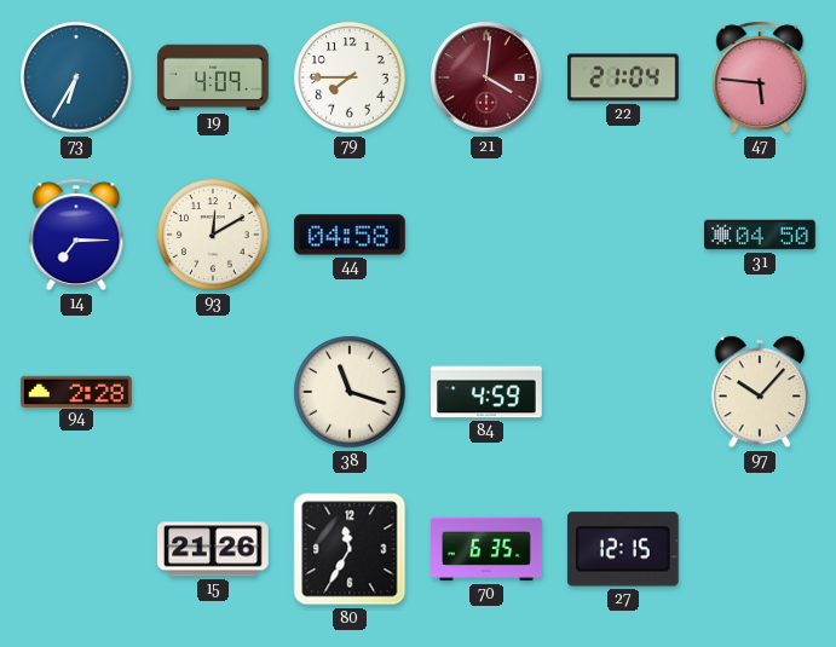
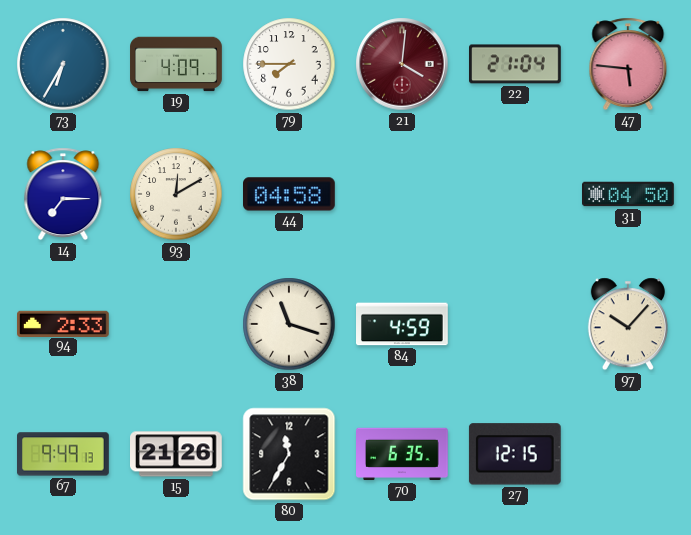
94: 2:28 -> 2:33
67: none -> 9:49
